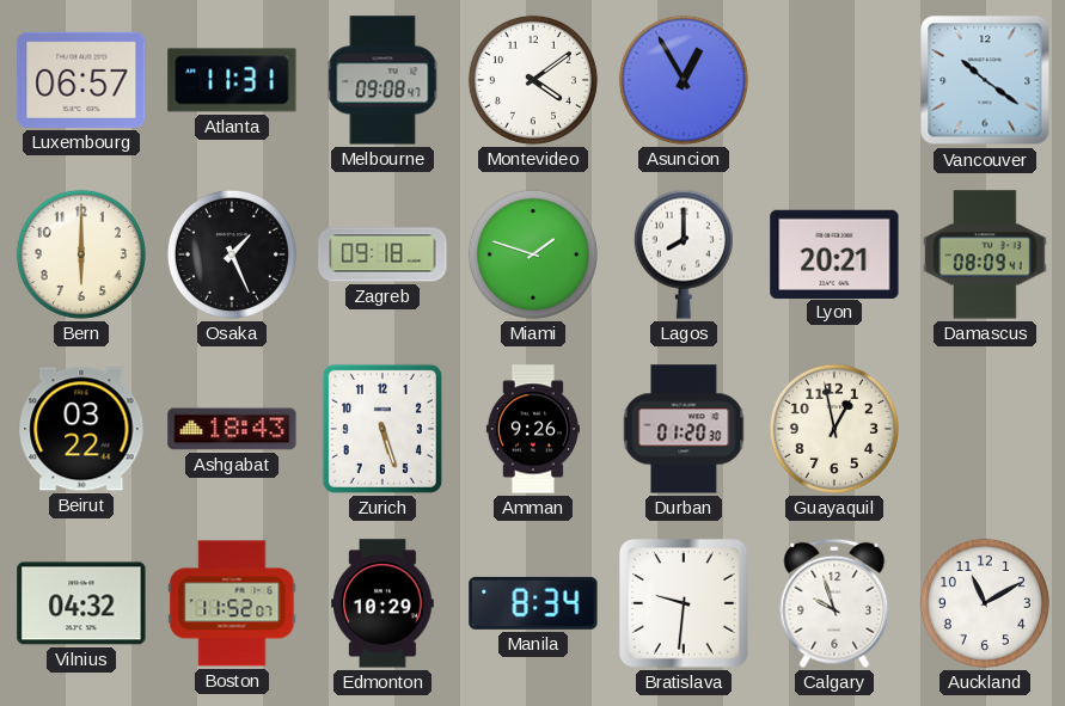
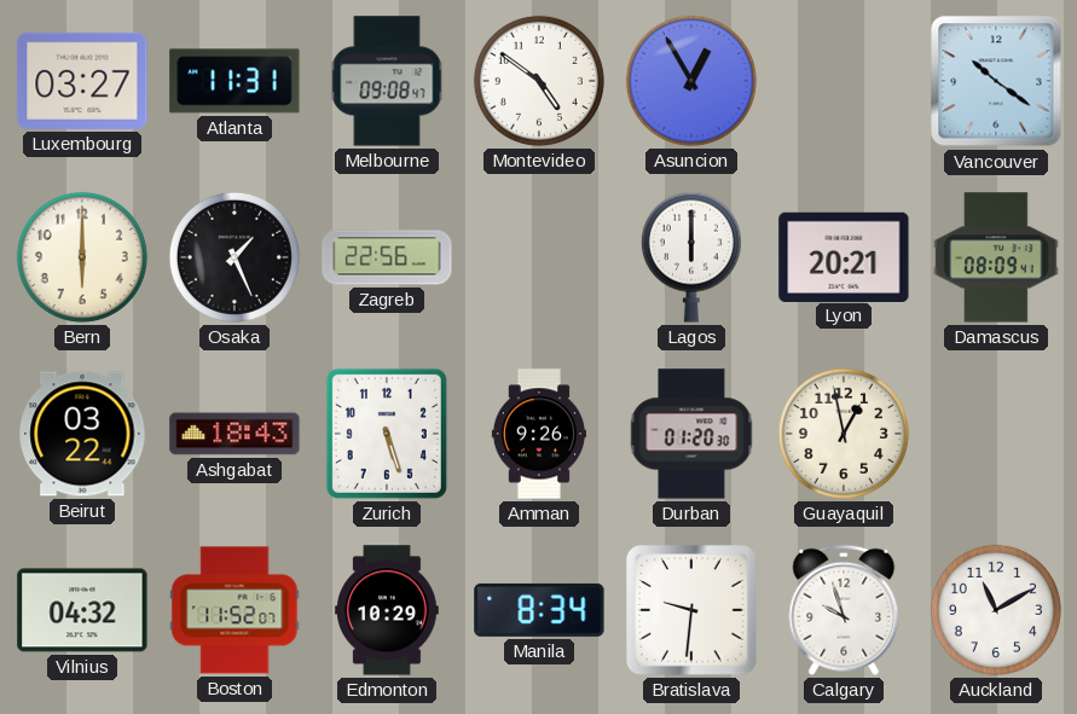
Luxembourg: 06:57 -> 03:27
Montevideo: 4:09 -> 4:51
Zagreb: 09:18 -> 22:56
Miami: 1:48 -> none
Lagos: 8:00 -> 6:00
